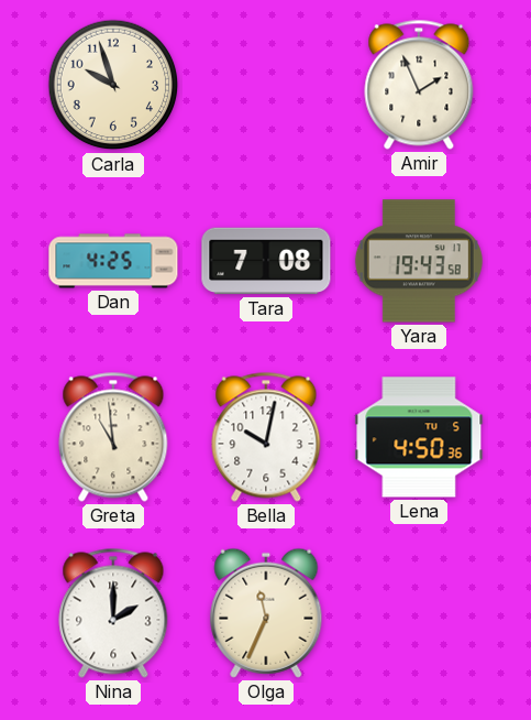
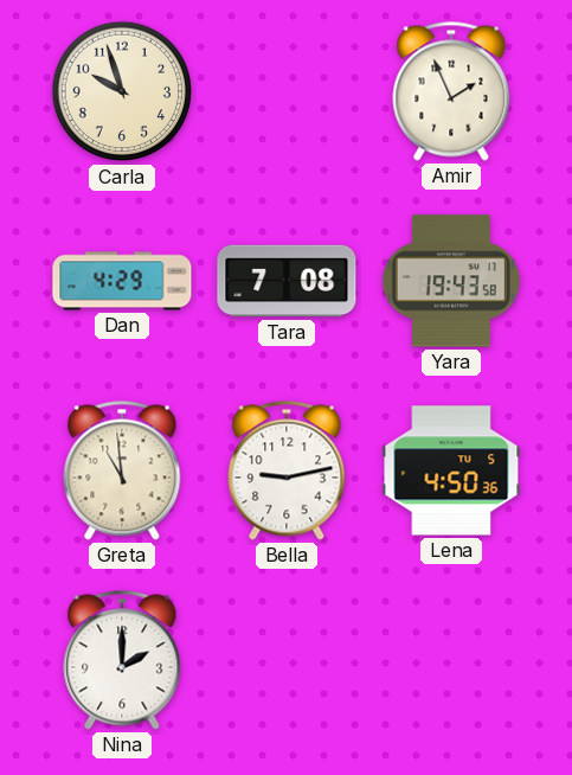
Dan: 4:25 -> 4:29
Bella: 10:02 -> 9:13
Olga: 11:34 -> none
